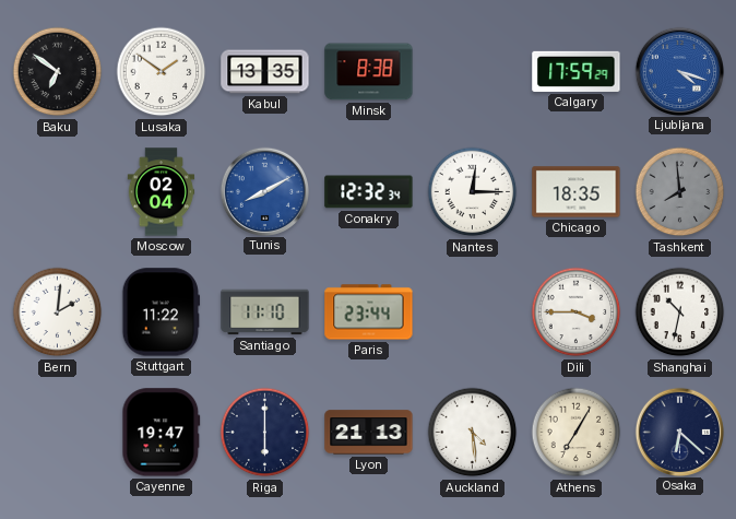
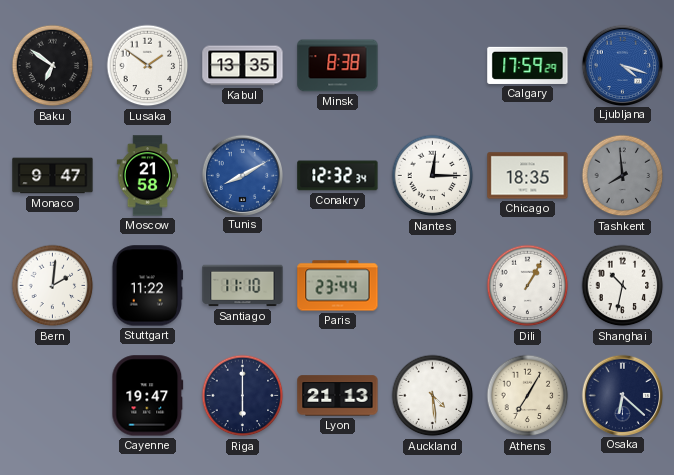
Monaco: none -> 9:47
Moscow: 02:04 -> 21:58
Dili: 3:45 -> 1:05
